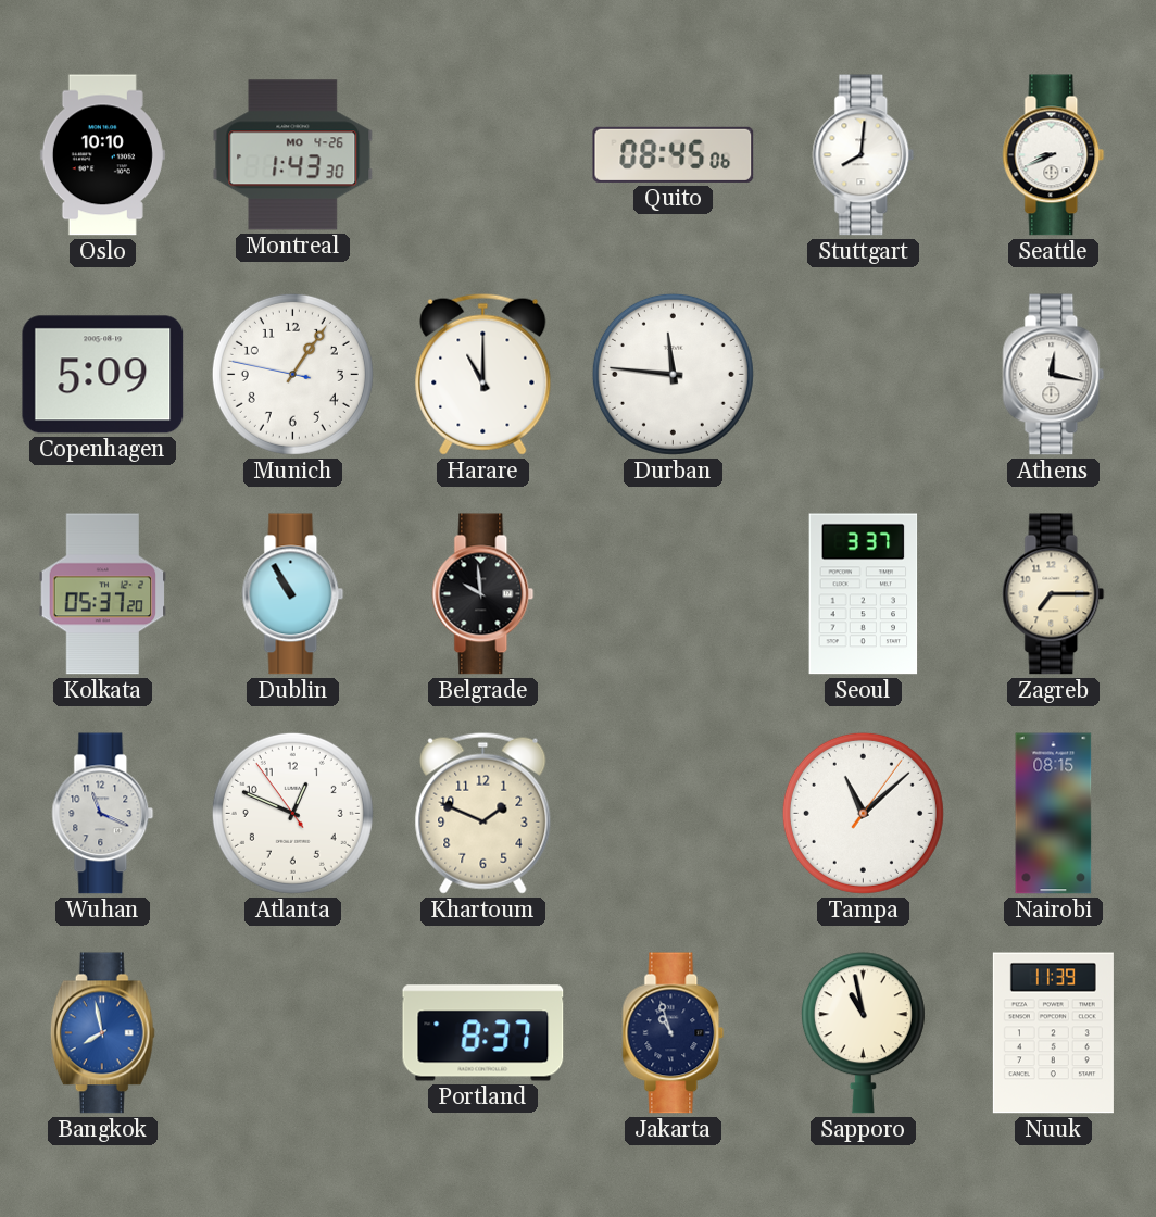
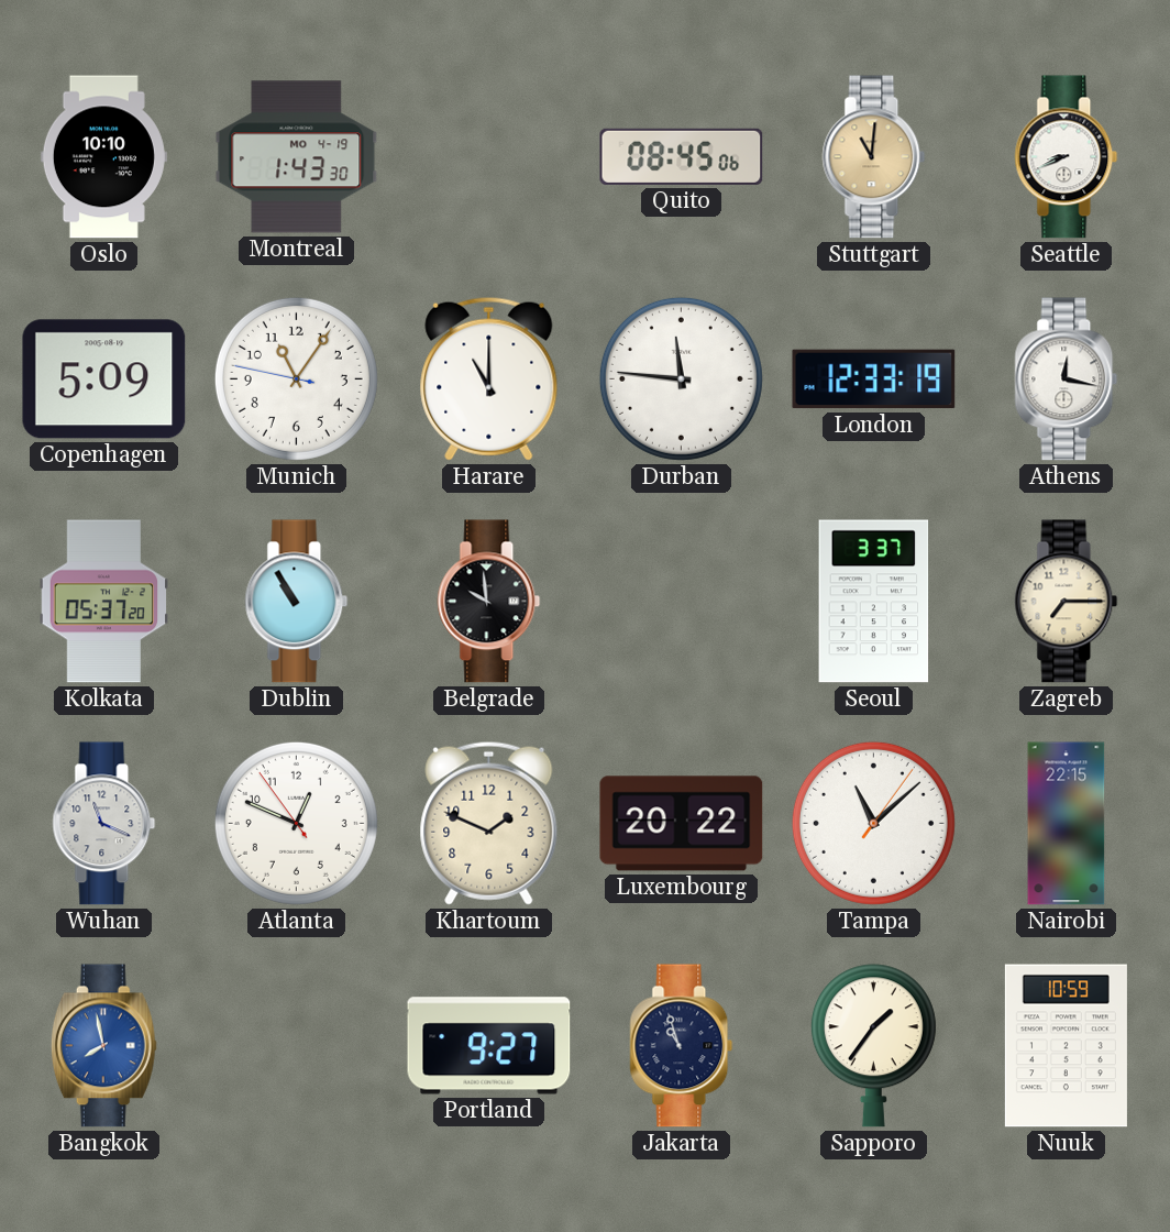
Montreal date: MO 4-26 -> MO 4-19
Stuttgart: 8:01 -> 11:01
Stuttgart dial: white -> champagne
Munich: 1:05 -> 11:05
London: none -> 12:33
Luxembourg: none -> 20:22
Nairobi: 08:15 -> 22:15
Portland: 8:37 -> 9:27
Sapporo: 10:58 -> 1:36
Nuuk: 11:39 -> 10:59
